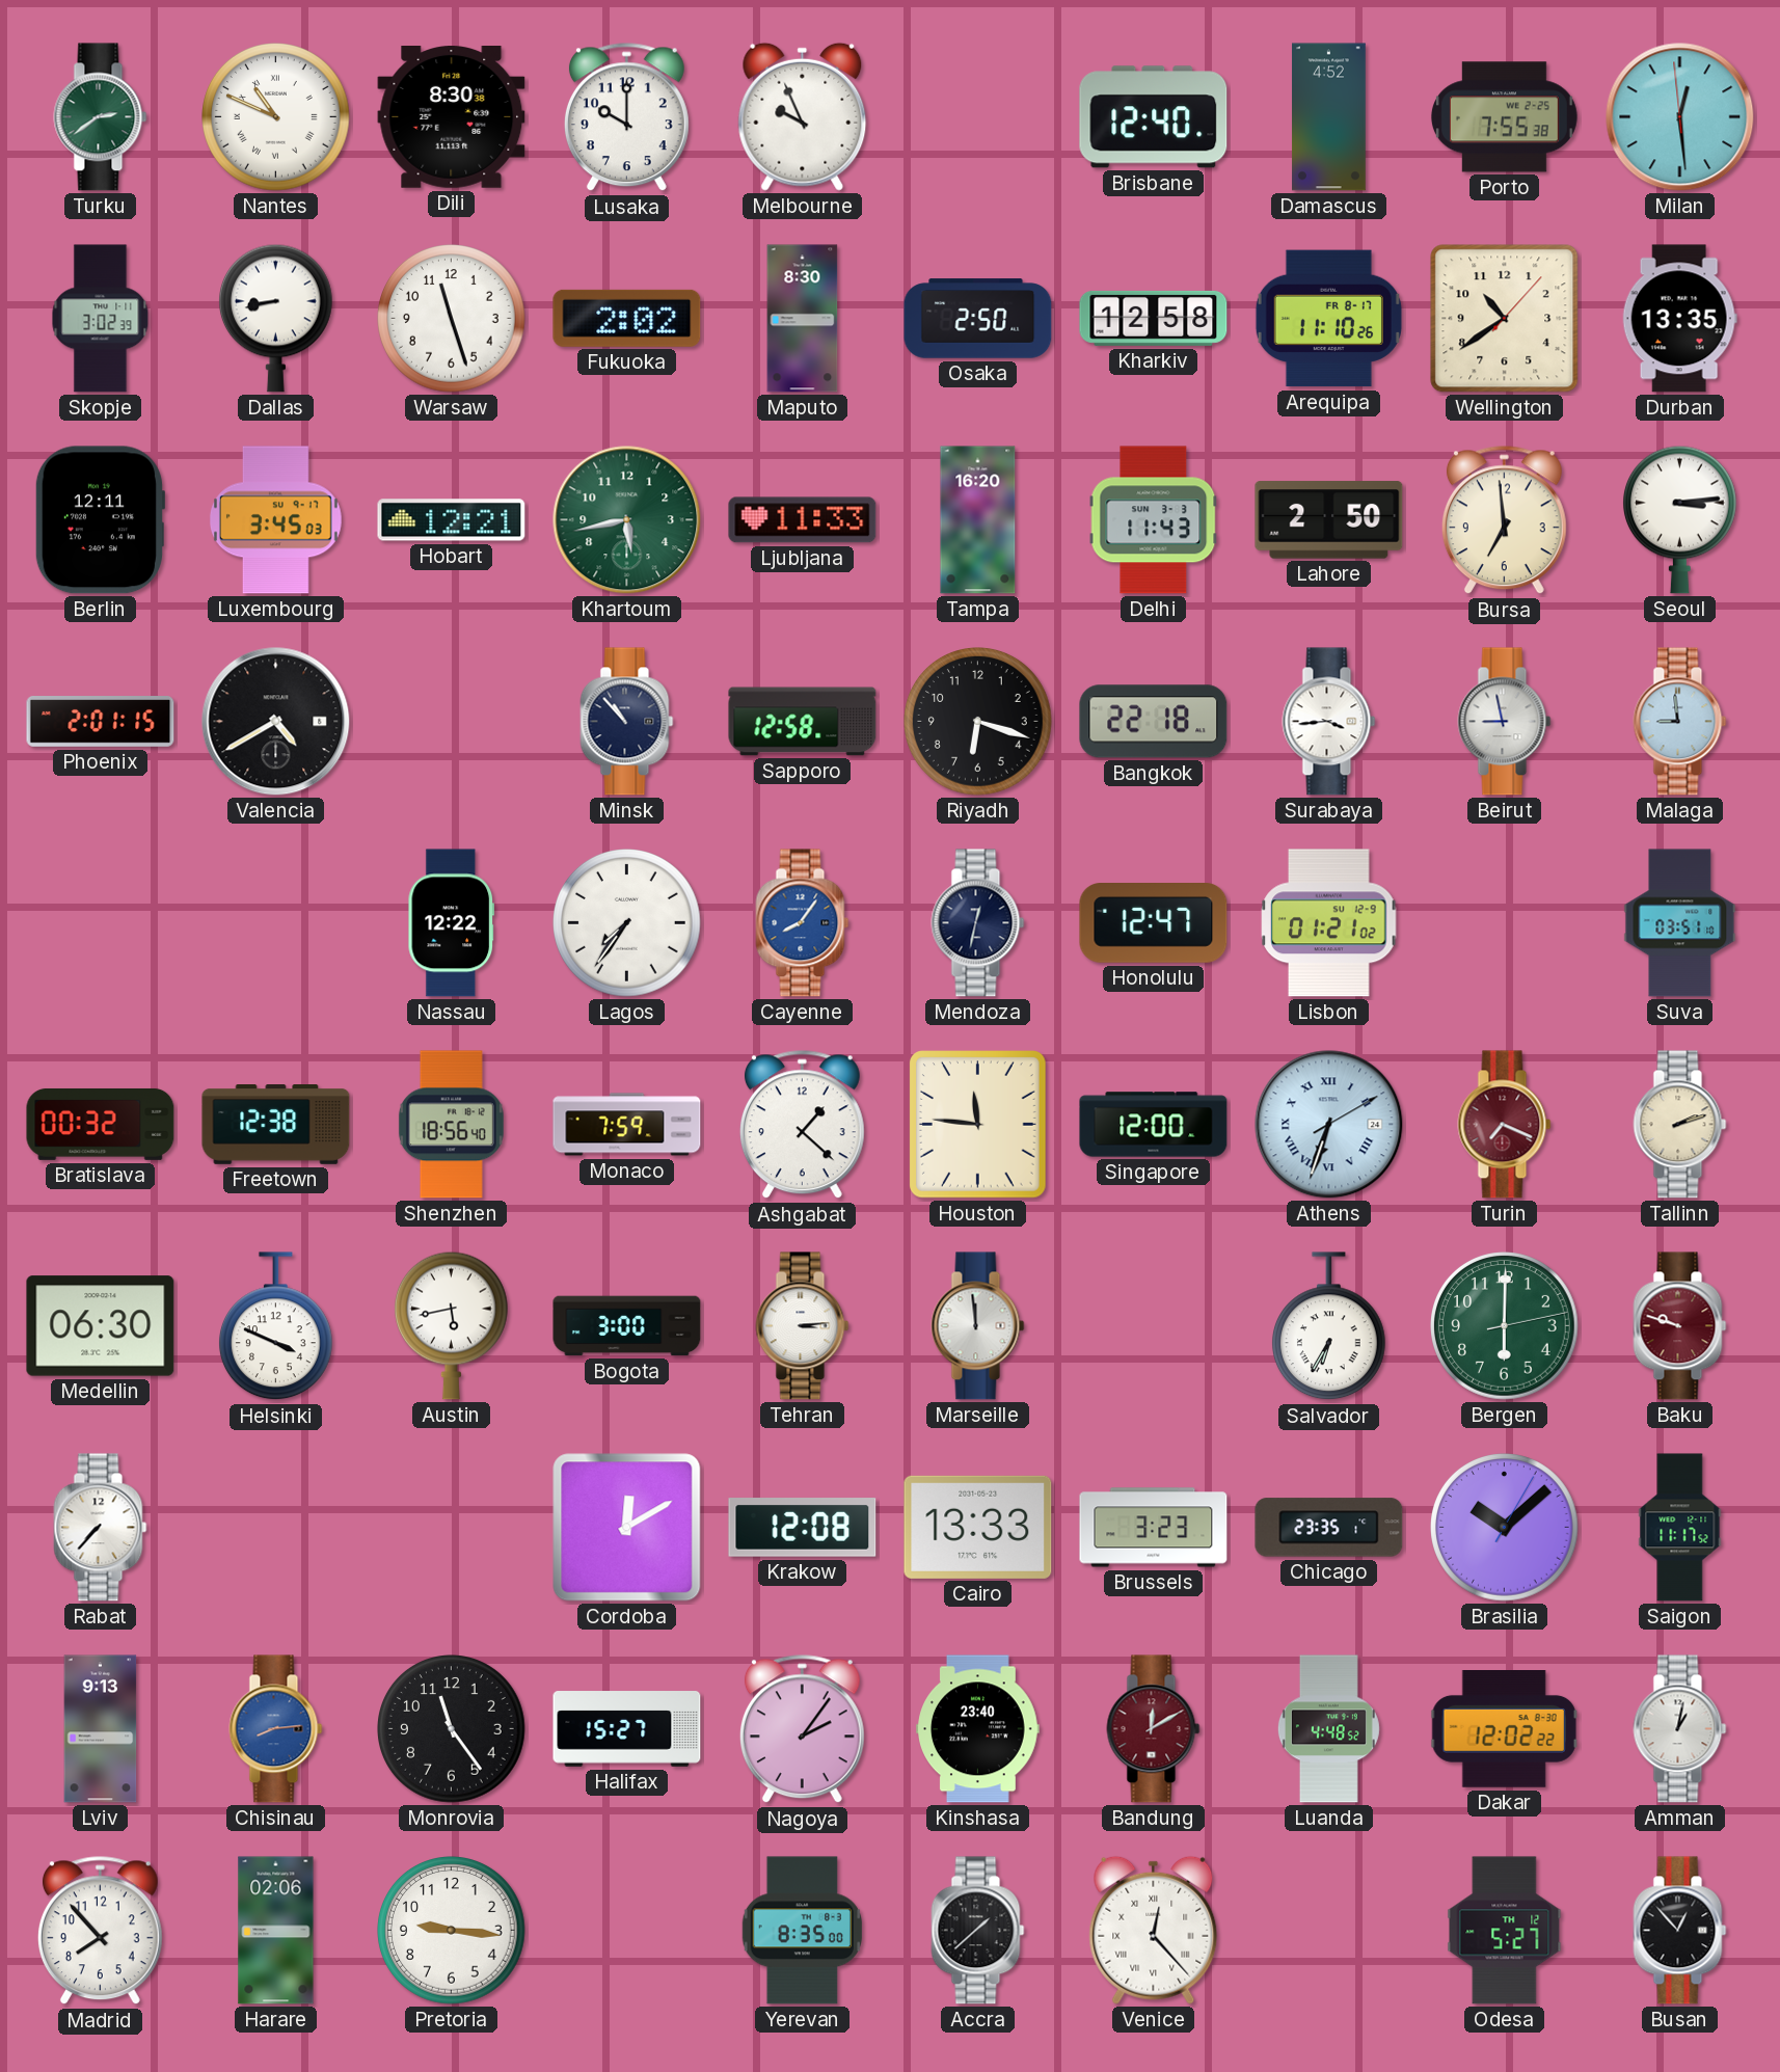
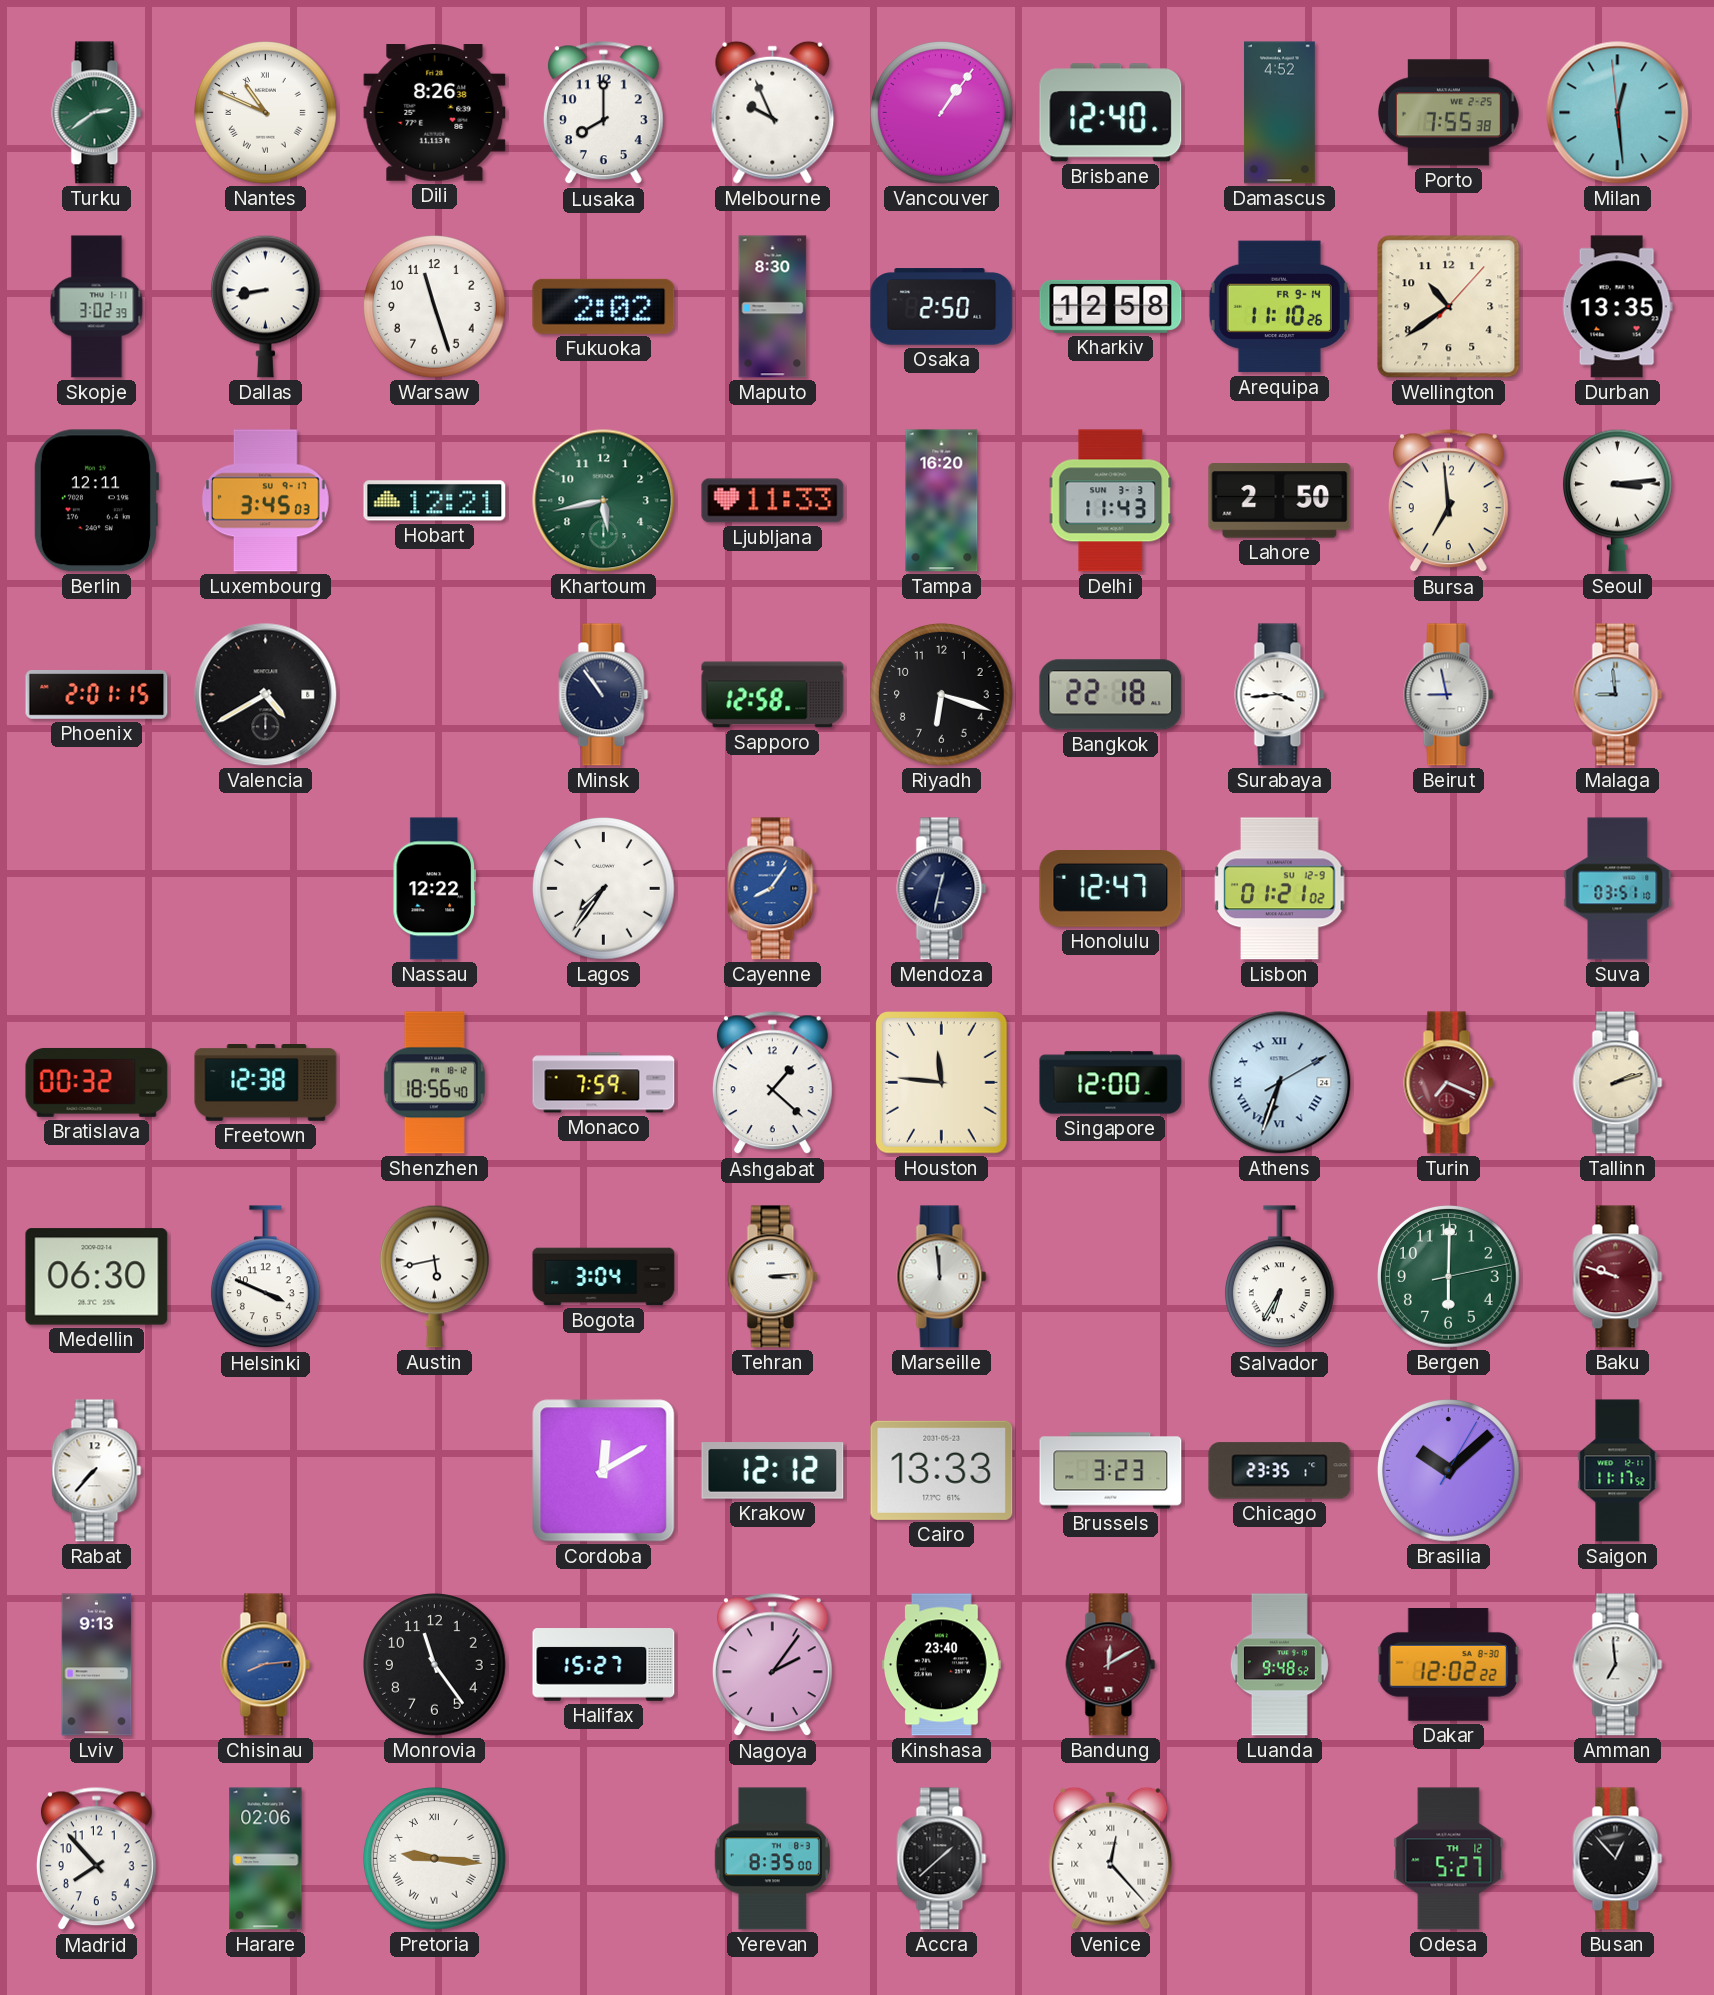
Dili: 8:30 -> 8:26
Lusaka: 10:00 -> 8:00
Vancouver: none -> 1:06
Arequipa date: FR 8-17 -> FR 9-14
Minsk: 10:53 -> 10:54
Bogota: 3:00 -> 3:04
Krakow: 12:08 -> 12:12
Luanda: 4:48 -> 9:48
Amman: 1:02 -> 6:59
Pretoria numerals: Arabic -> Roman
